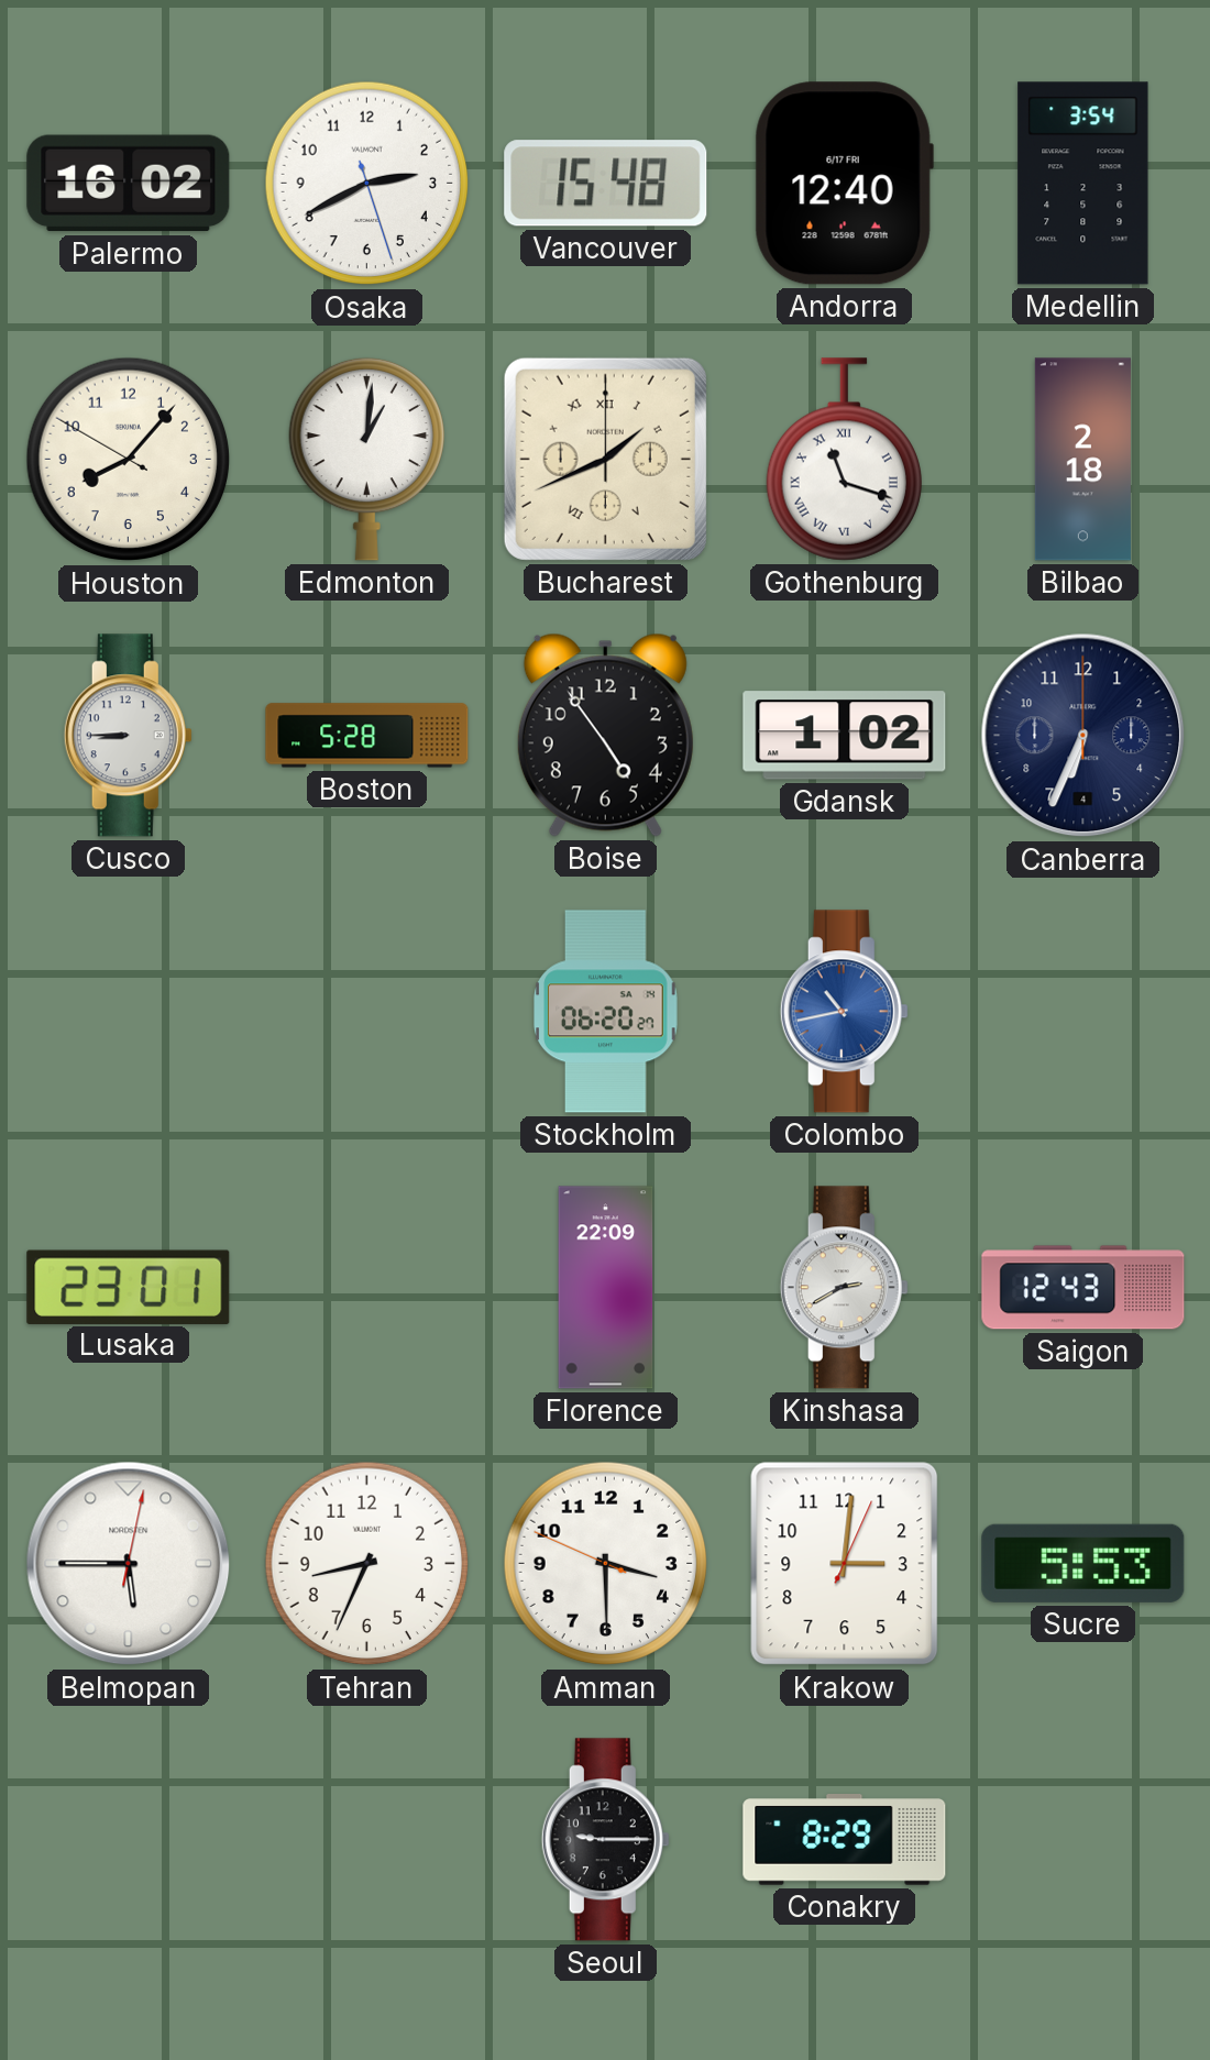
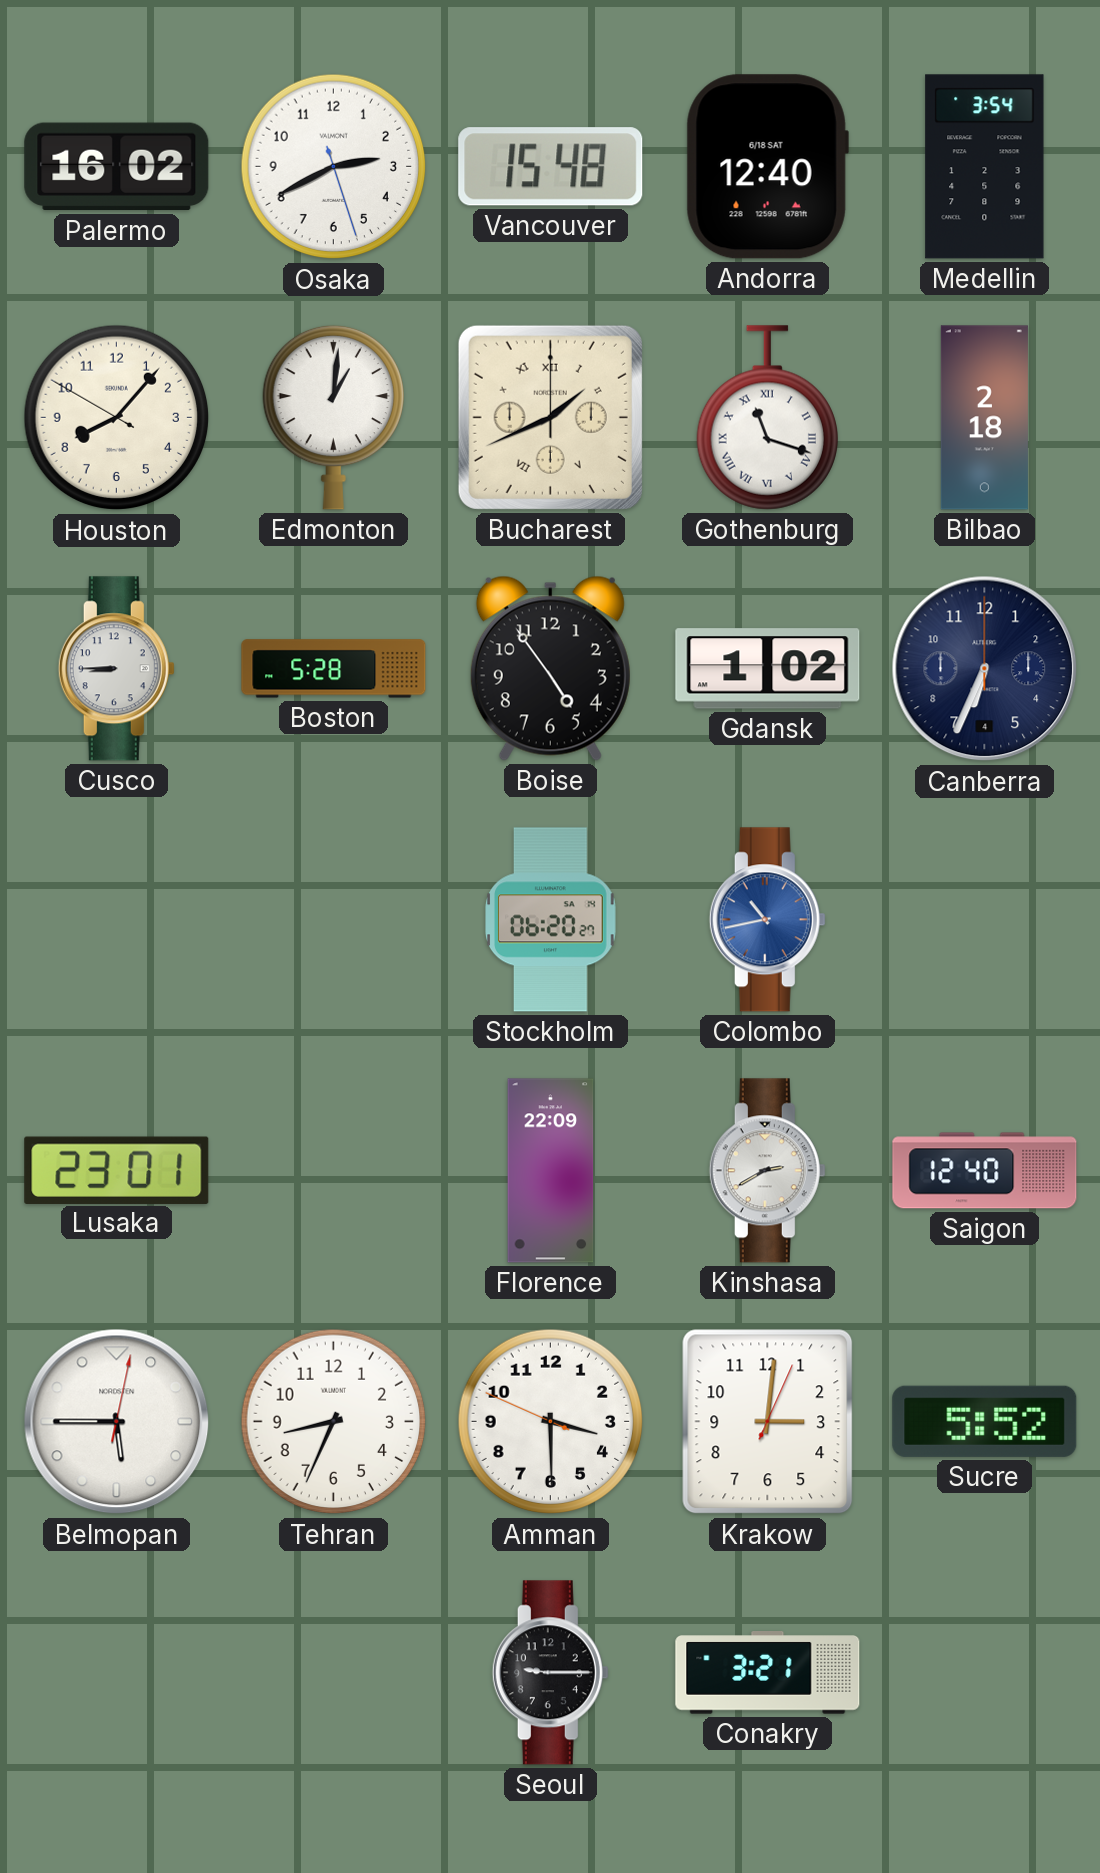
Andorra date: 6/17 FRI -> 6/18 SAT
Saigon: 12:43 -> 12:40
Sucre: 5:53 -> 5:52
Conakry: 8:29 -> 3:21
